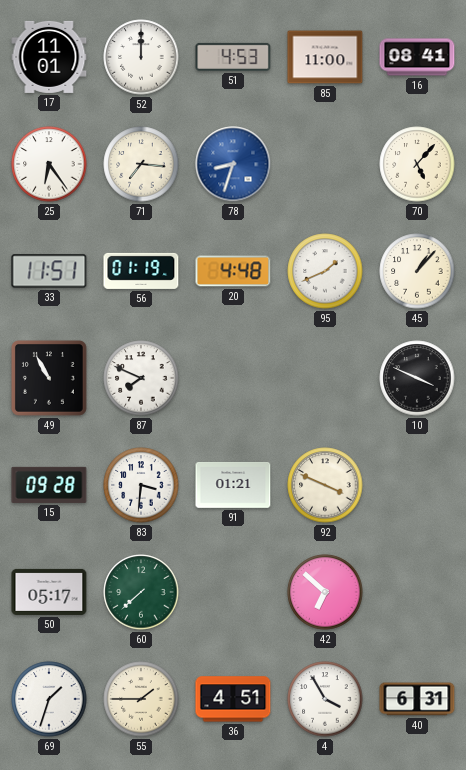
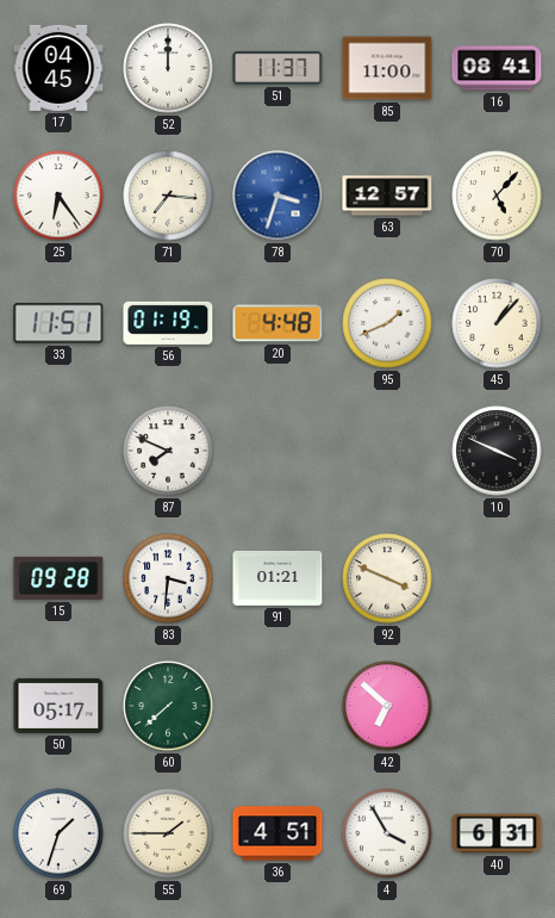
17: 11:01 -> 04:45
51: 4:53 -> 11:37
78: 8:33 -> 3:33
63: none -> 12:57
49: 10:55 -> none
